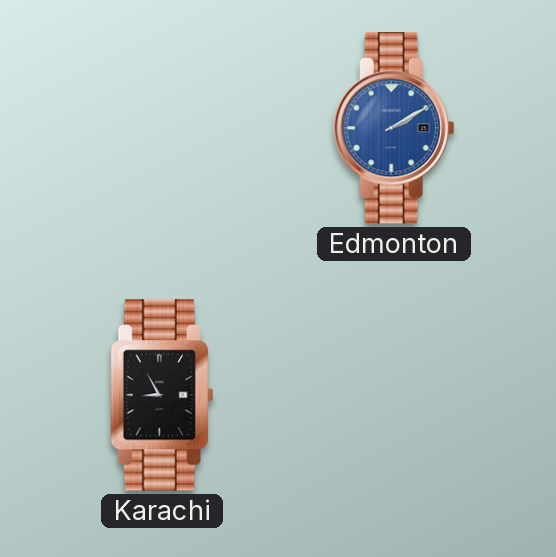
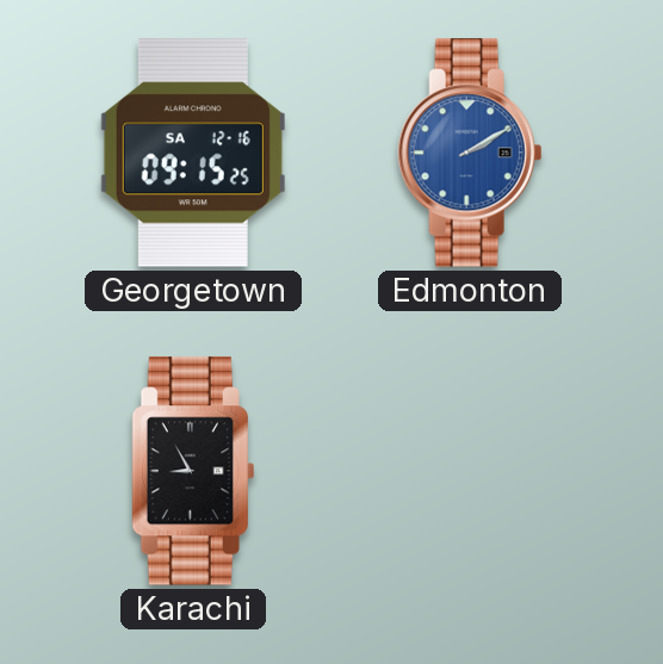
Georgetown: none -> 09:15
